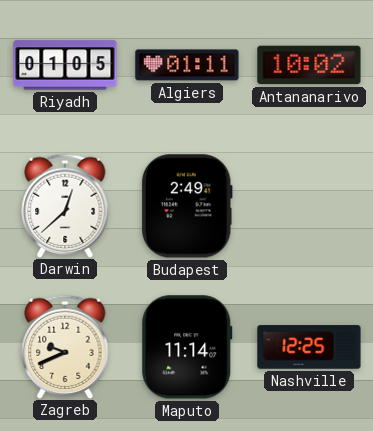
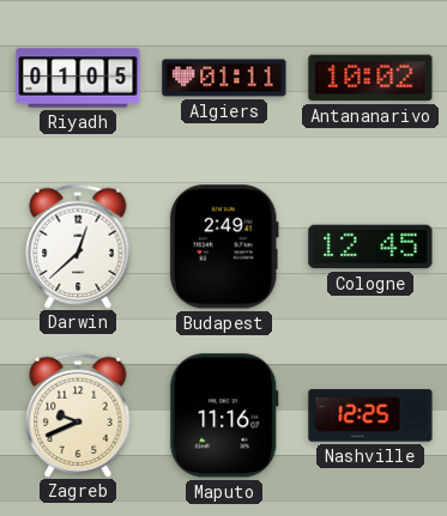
Cologne: none -> 12:45
Maputo: 11:14 -> 11:16
